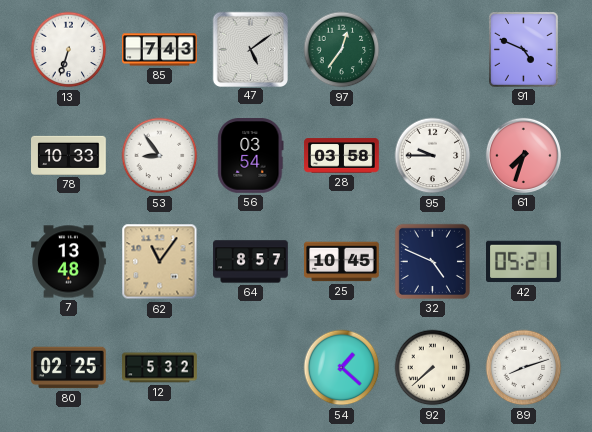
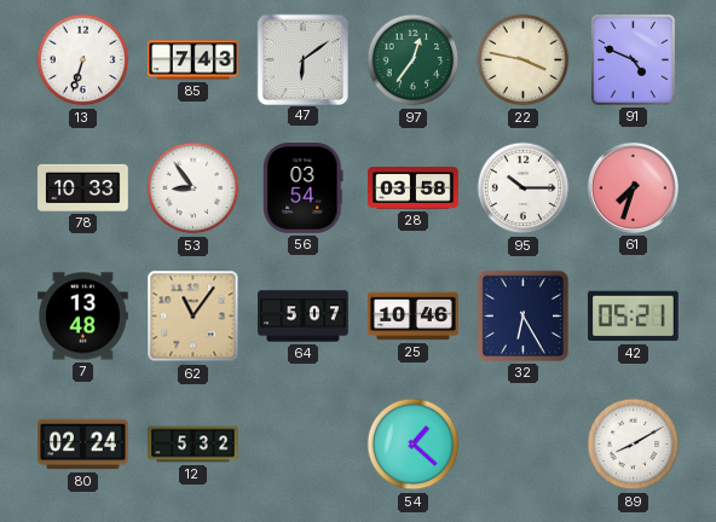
47: 5:09 -> 6:09
22: none -> 3:47
95: 9:45 -> 10:15
64: 8:57 -> 5:07
25: 10:45 -> 10:46
32: 4:49 -> 6:25
80: 02:25 -> 02:24
92: 7:38 -> none
89: 8:12 -> 8:10
